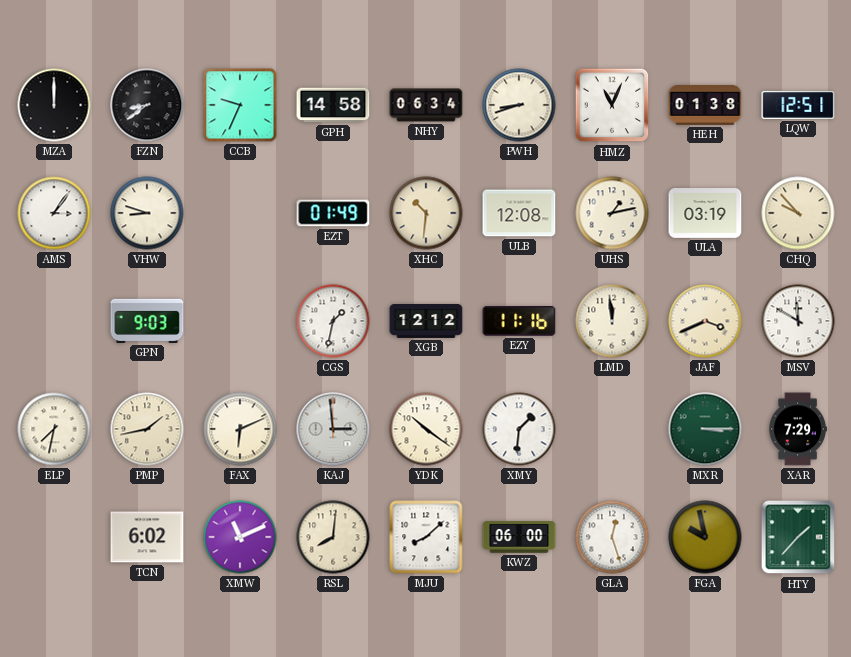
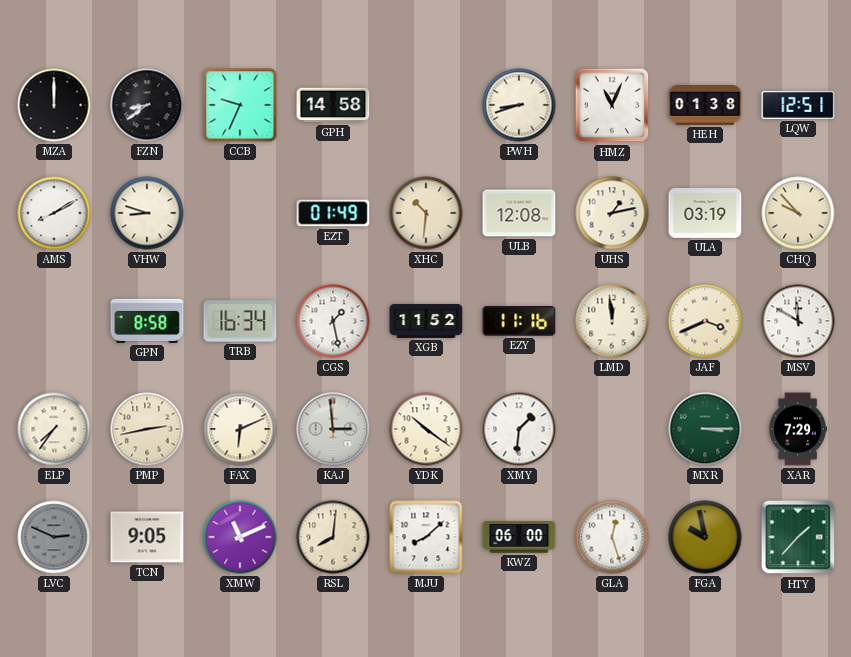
NHY: 06:34 -> none
AMS: 3:06 -> 8:10
GPN: 9:03 -> 8:58
TRB: none -> 16:34
CGS: 1:32 -> 1:28
XGB: 12:12 -> 11:52
ELP: 7:32 -> 7:36
PMP: 1:43 -> 2:43
LVC: none -> 2:49
TCN: 6:02 -> 9:05
